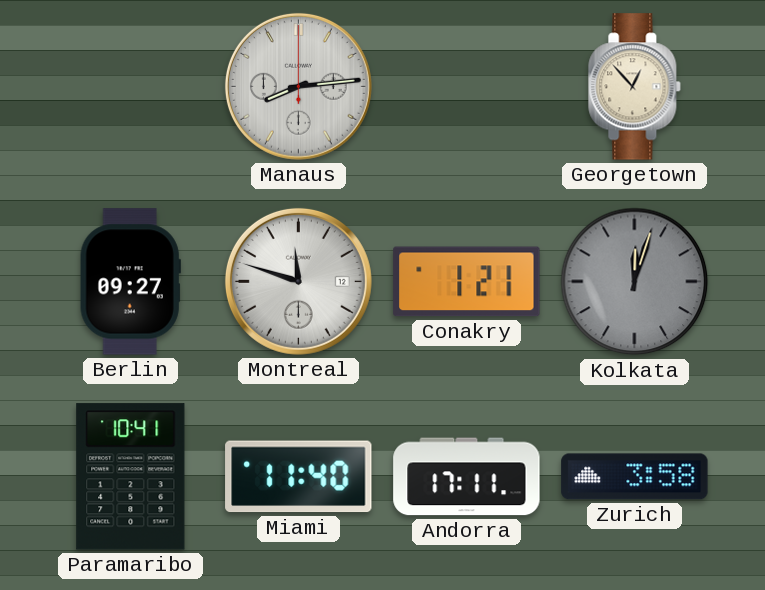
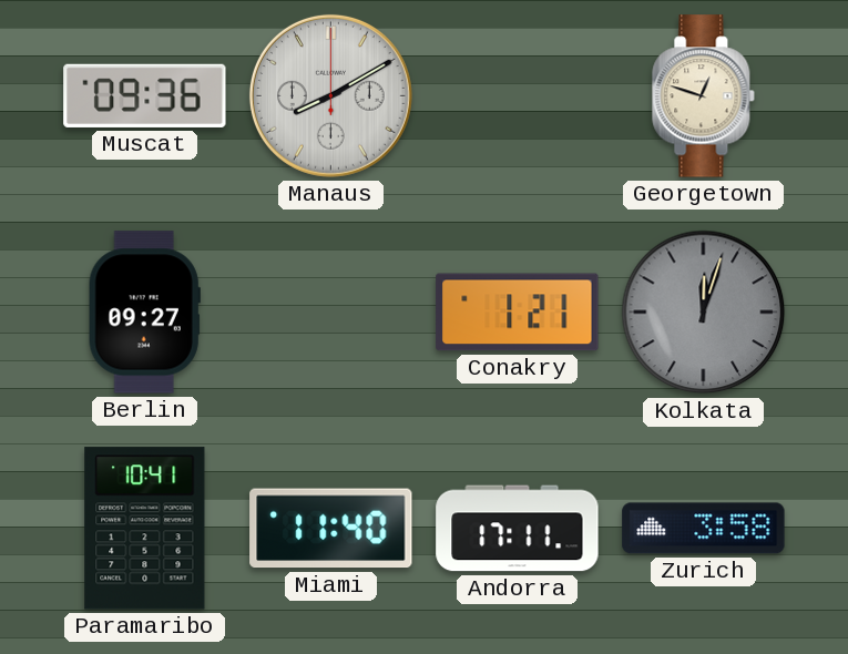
Muscat: none -> 09:36
Manaus: 8:14 -> 8:10
Georgetown: 12:53 -> 12:48
Montreal: 11:48 -> none
